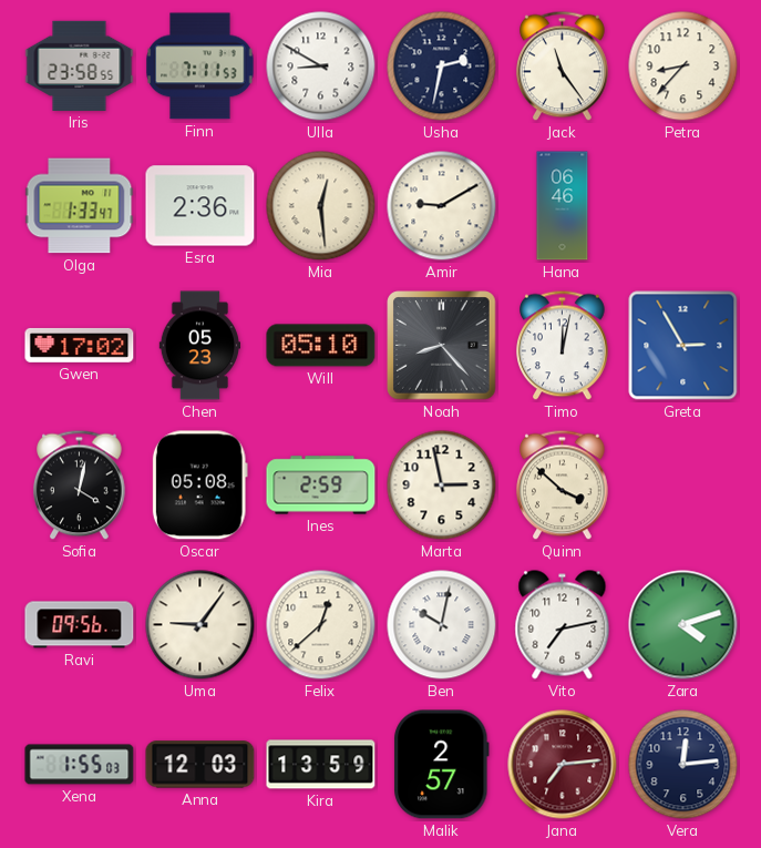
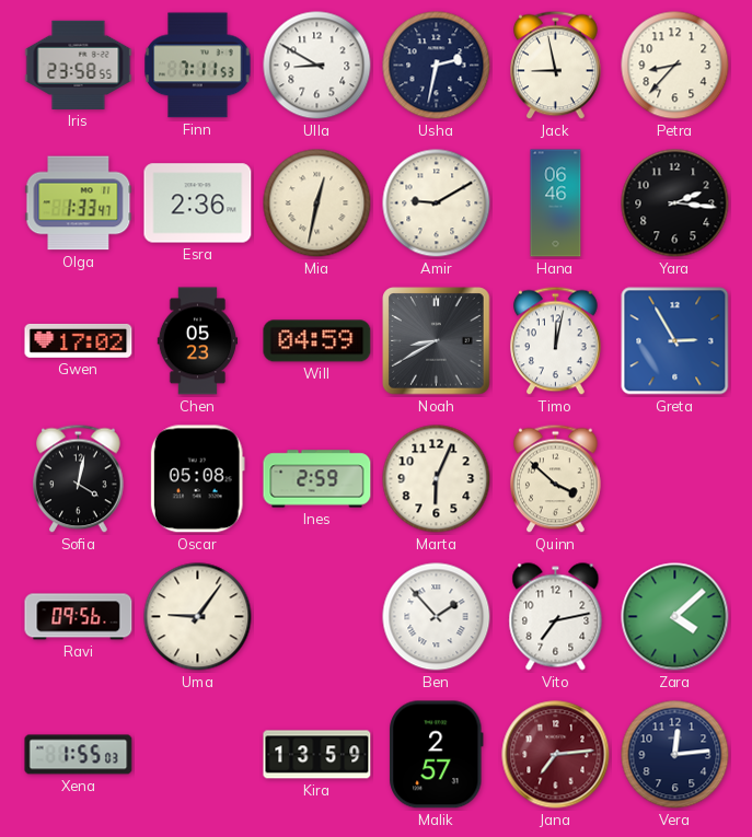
Jack: 11:24 -> 8:58
Mia: 12:29 -> 12:32
Yara: none -> 2:16
Will: 05:10 -> 04:59
Noah: 8:23 -> 8:40
Marta: 2:58 -> 6:04
Felix: 12:38 -> none
Ben: 10:02 -> 1:53
Zara: 4:12 -> 4:08
Anna: 12:03 -> none
